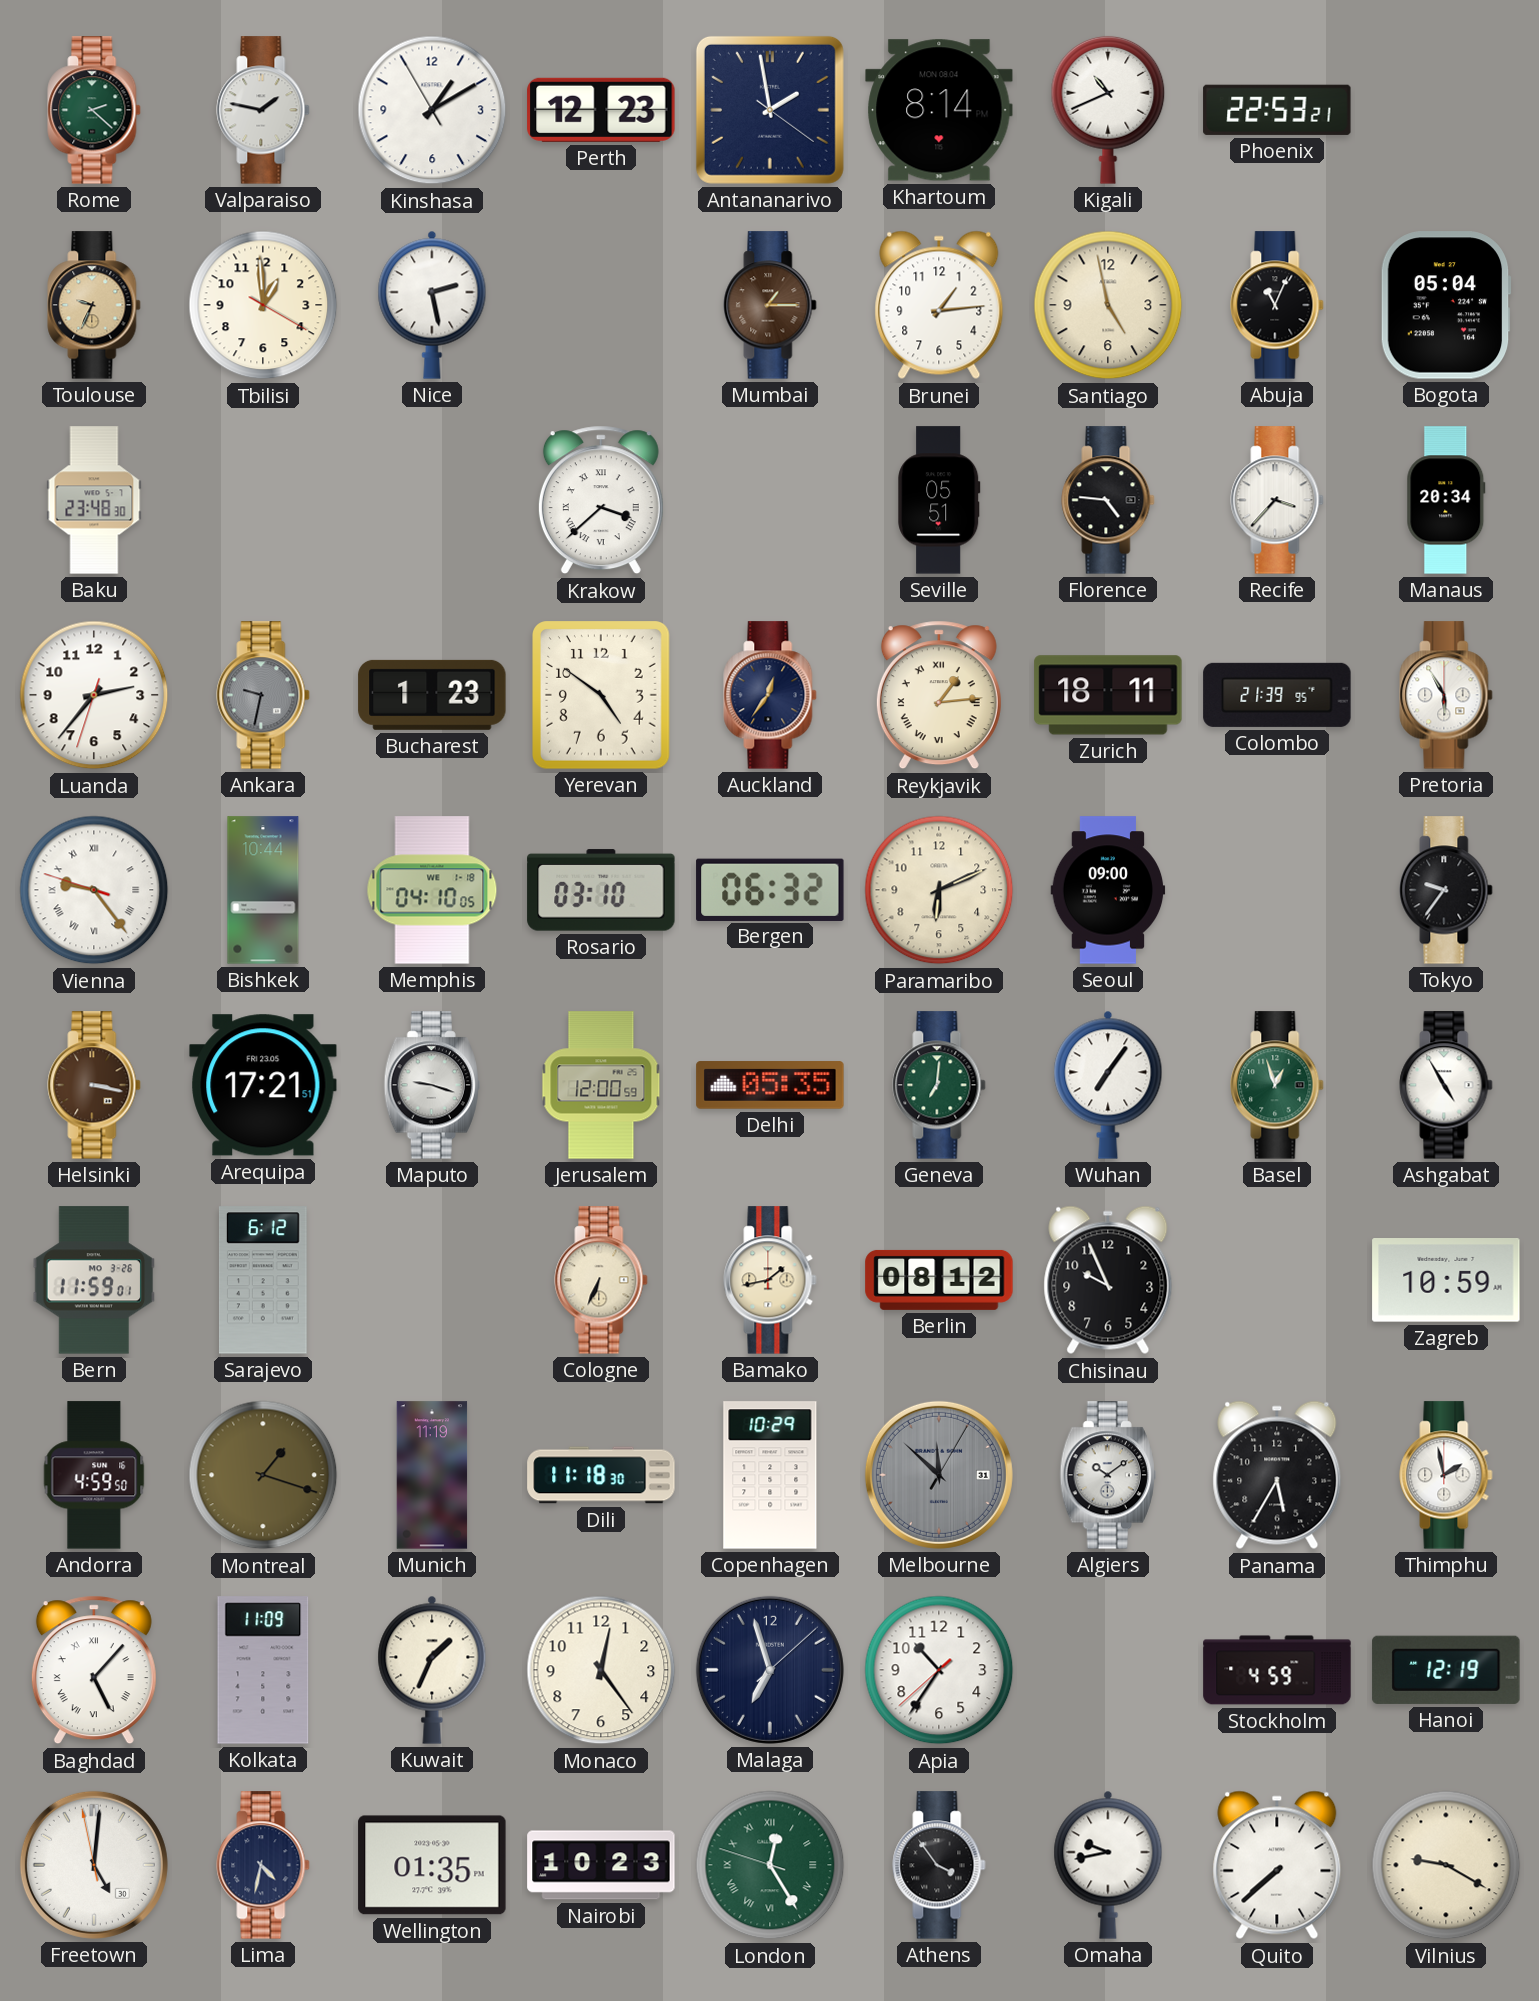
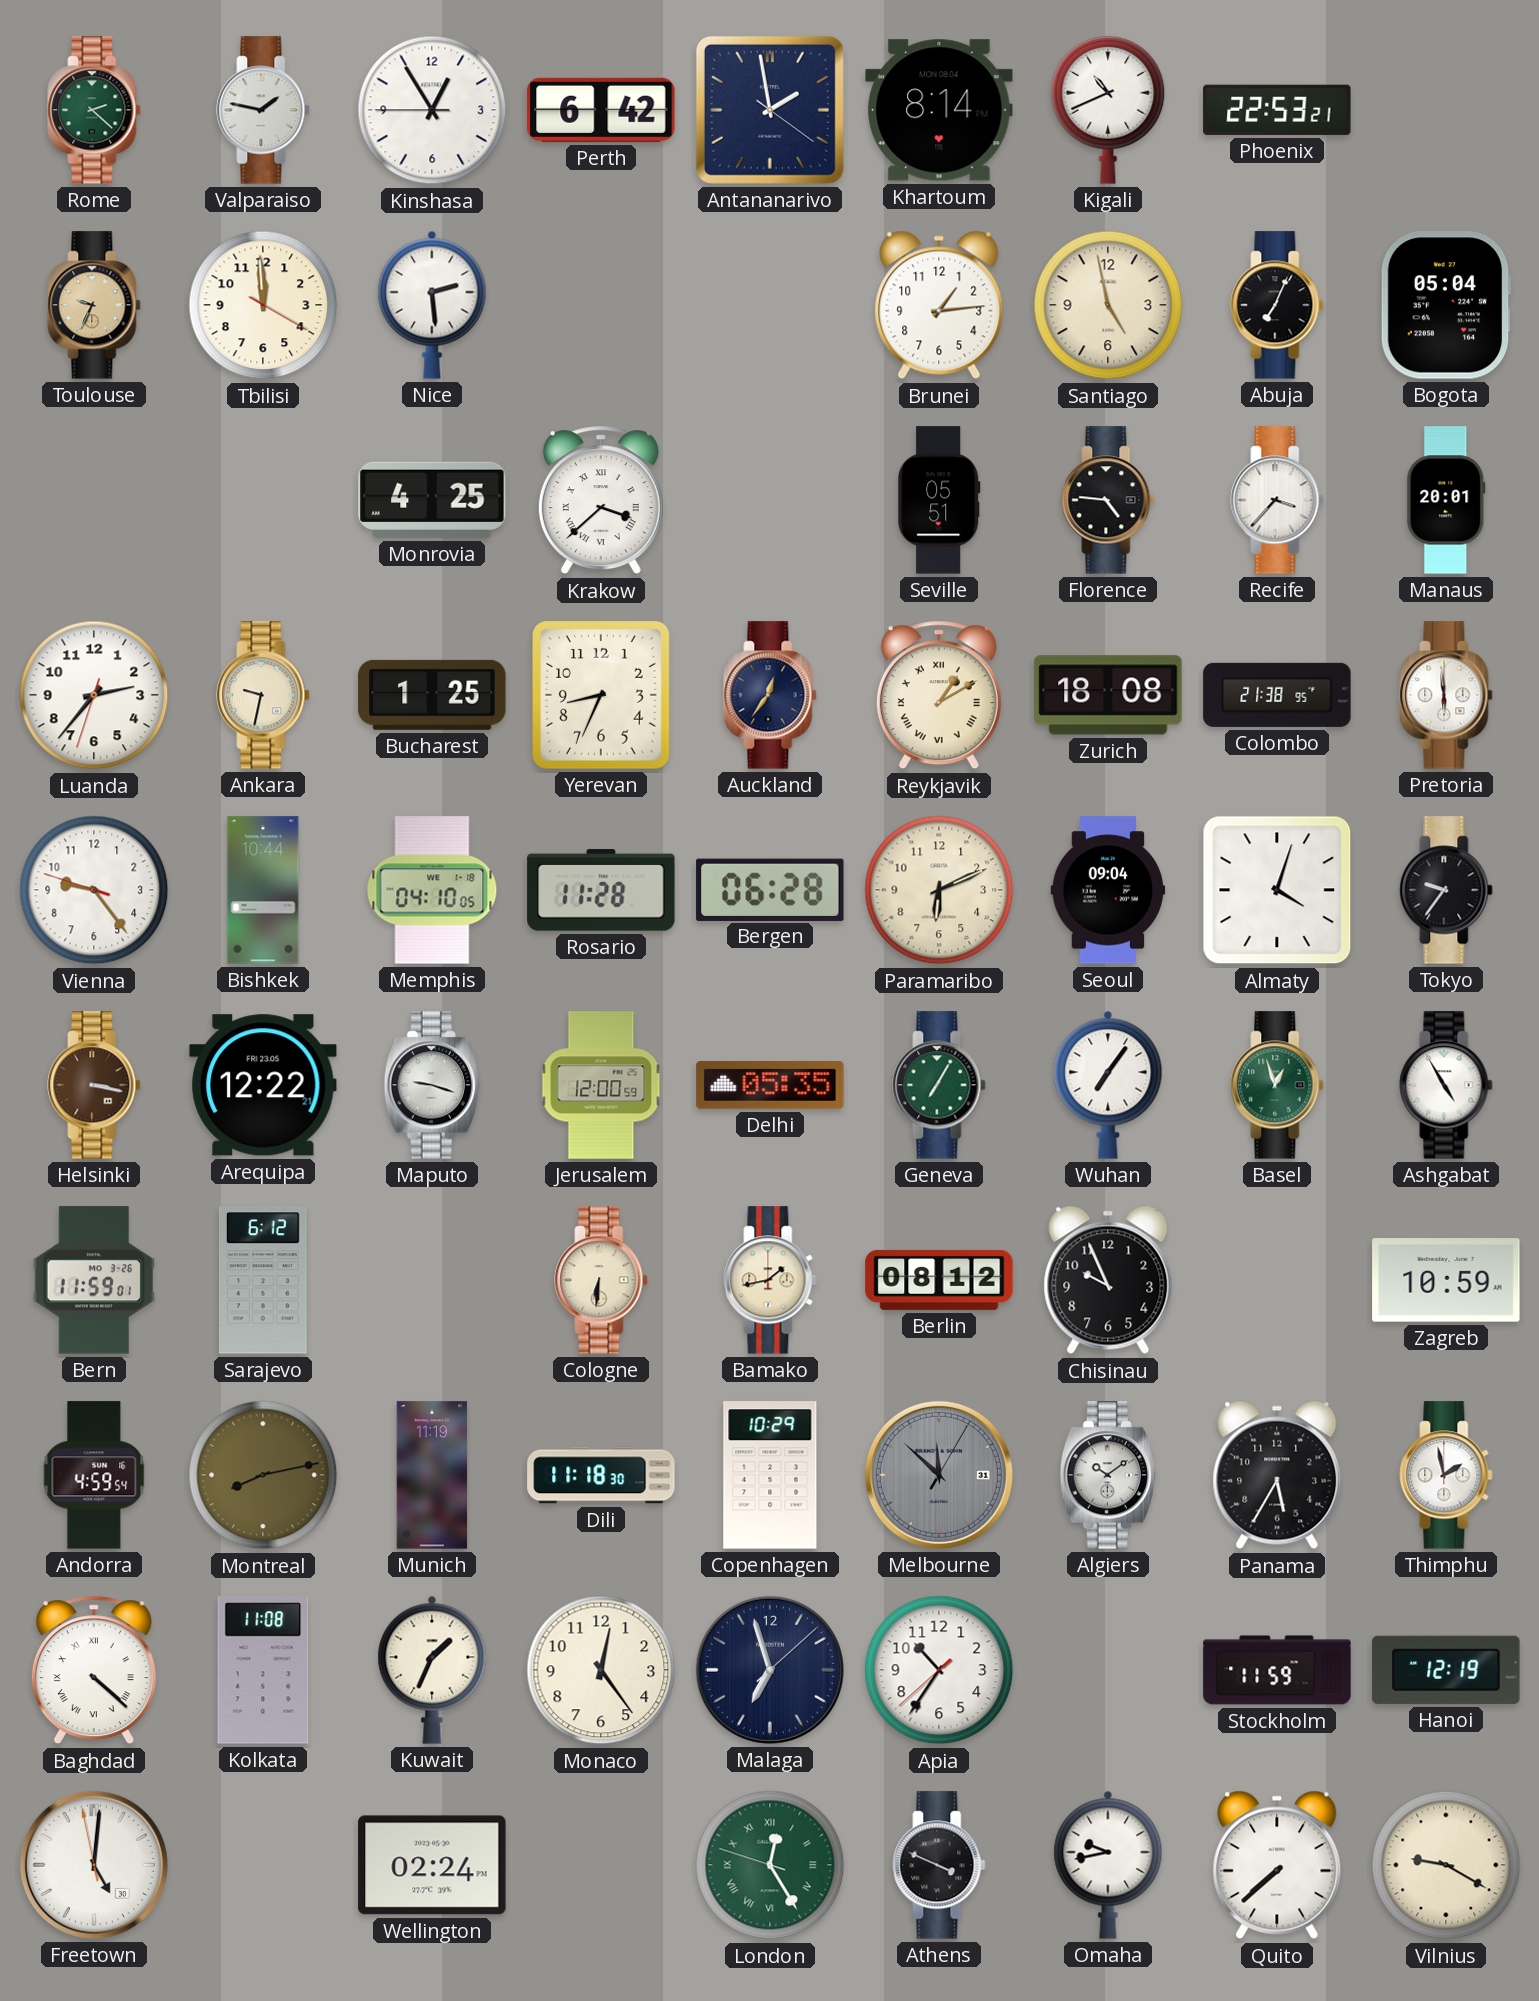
Kinshasa: 1:09 -> 12:54
Perth: 12:23 -> 6:42
Tbilisi: 12:59 -> 11:59
Nice: 2:28 -> 2:29
Mumbai: 1:15 -> none
Abuja: 11:04 -> 7:04
Baku: 23:48 -> none
Monrovia: none -> 4:25
Manaus: 20:34 -> 20:01
Ankara dial: grey -> cream
Bucharest: 1:23 -> 1:25
Yerevan: 4:51 -> 8:34
Reykjavik: 1:14 -> 1:10
Zurich: 18:11 -> 18:08
Colombo: 21:39 -> 21:38
Pretoria: 5:55 -> 5:59
Vienna numerals: Roman -> Arabic
Rosario: 03:10 -> 11:28
Bergen: 06:32 -> 06:28
Seoul: 09:00 -> 09:04
Almaty: none -> 4:03
Arequipa: 17:21 -> 12:22
Geneva: 7:01 -> 7:05
Cologne: 6:34 -> 6:31
Andorra: 4:59:50 -> 4:59:54
Montreal: 1:18 -> 8:13
Baghdad: 5:07 -> 4:22
Kolkata: 11:09 -> 11:08
Stockholm: 4:59 -> 11:59
Lima: 4:32 -> none
Wellington: 01:35 -> 02:24
Nairobi: 10:23 -> none
Athens: 3:54 -> 3:49
